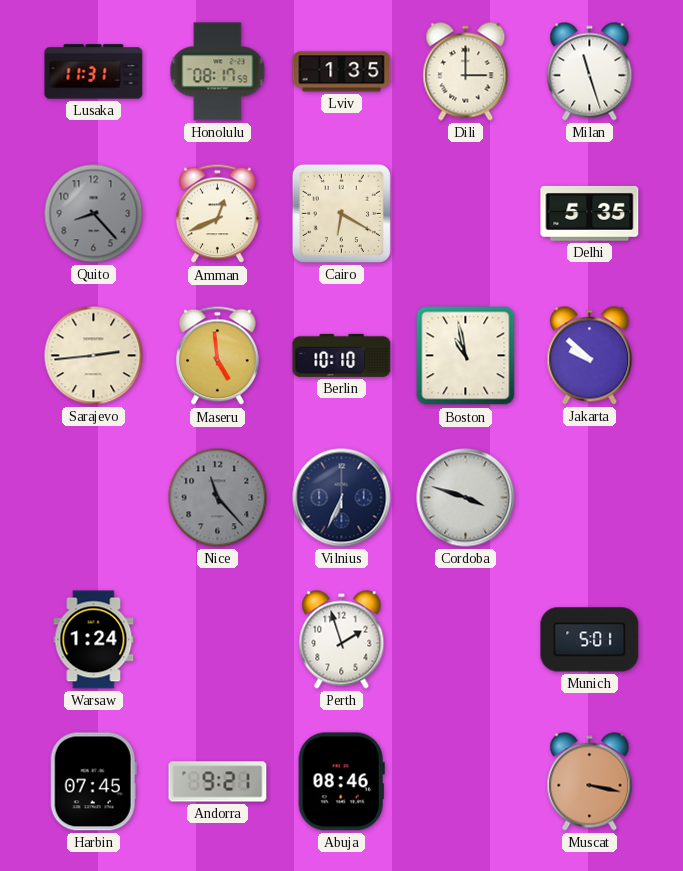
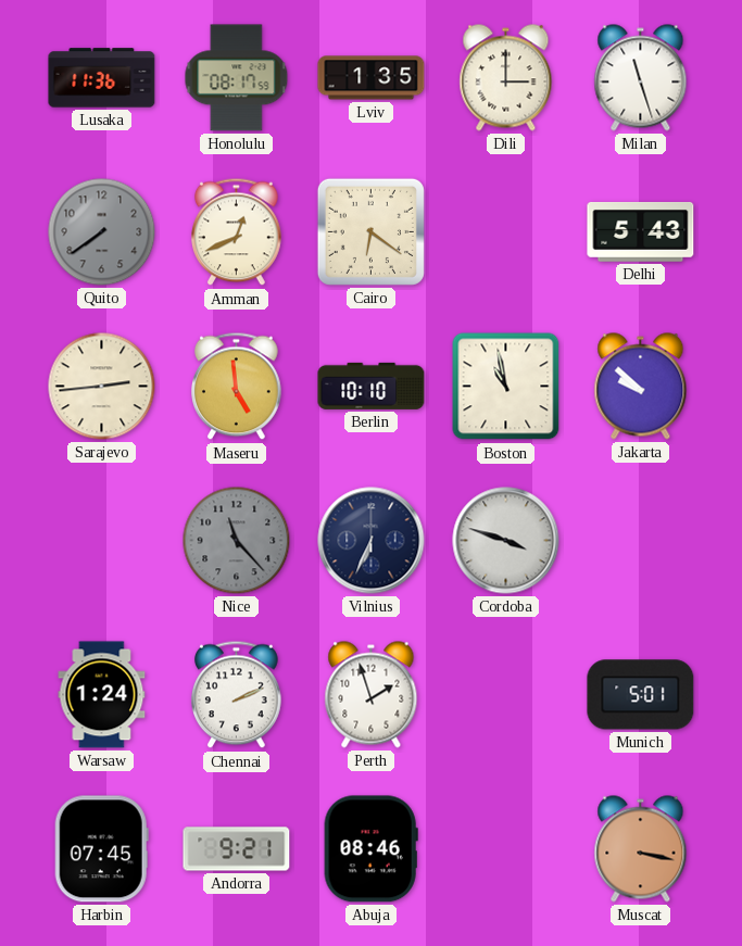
Lusaka: 11:31 -> 11:36
Quito: 8:23 -> 7:39
Cairo: 6:20 -> 6:21
Delhi: 5:35 -> 5:43
Chennai: none -> 2:11
